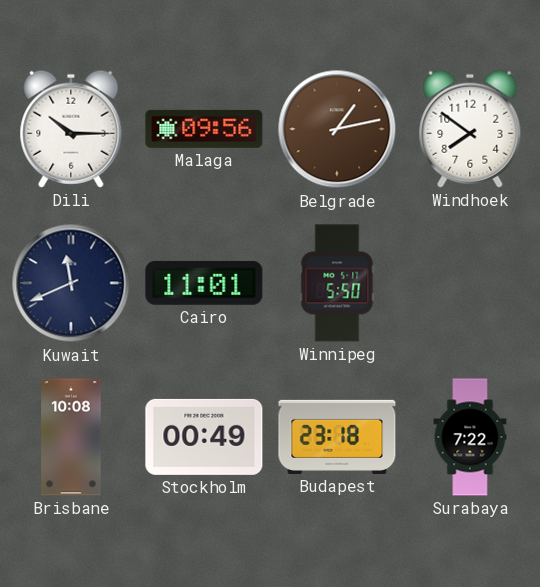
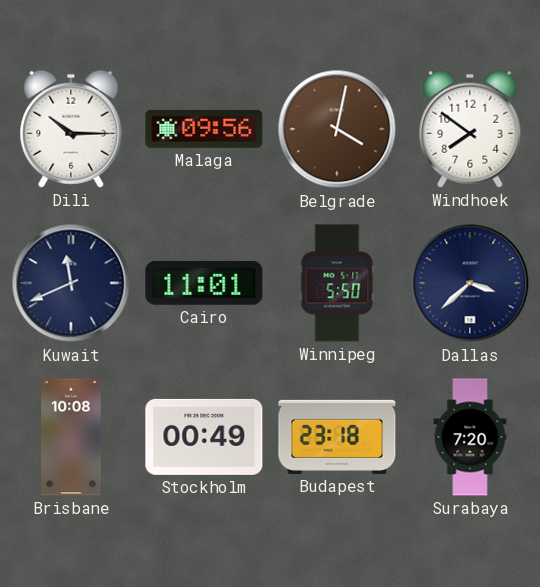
Belgrade: 1:13 -> 4:02
Dallas: none -> 3:38
Surabaya: 7:22 -> 7:20
